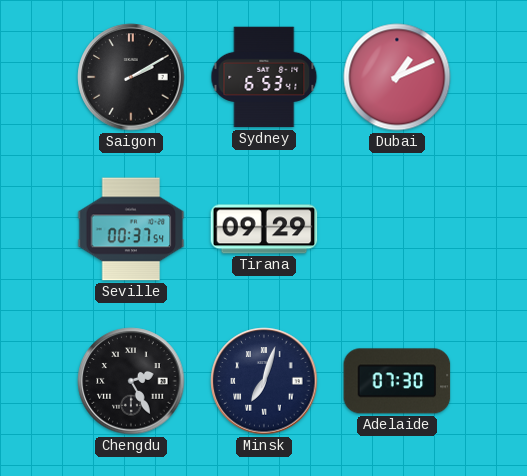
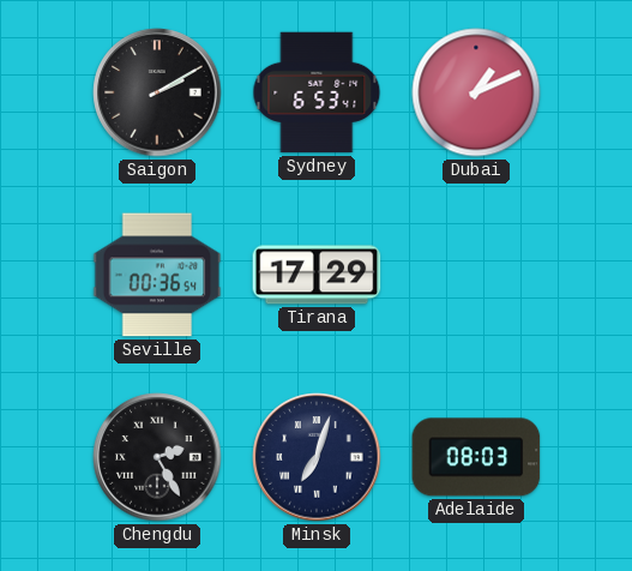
Seville: 00:37 -> 00:36
Tirana: 09:29 -> 17:29
Adelaide: 07:30 -> 08:03
